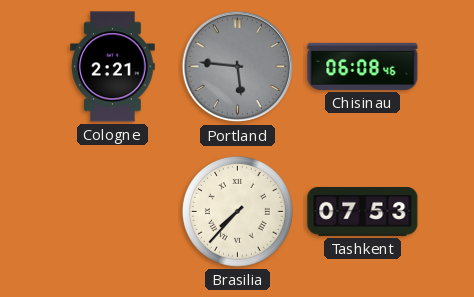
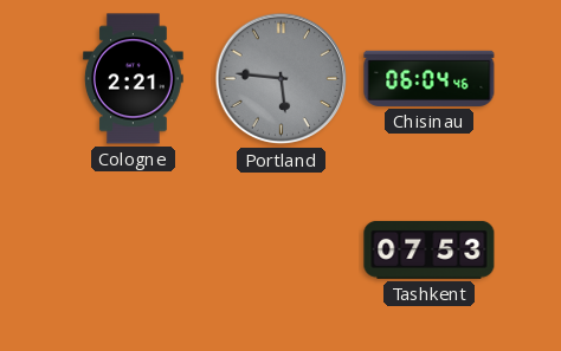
Chisinau: 06:08 -> 06:04
Brasilia: 7:37 -> none
